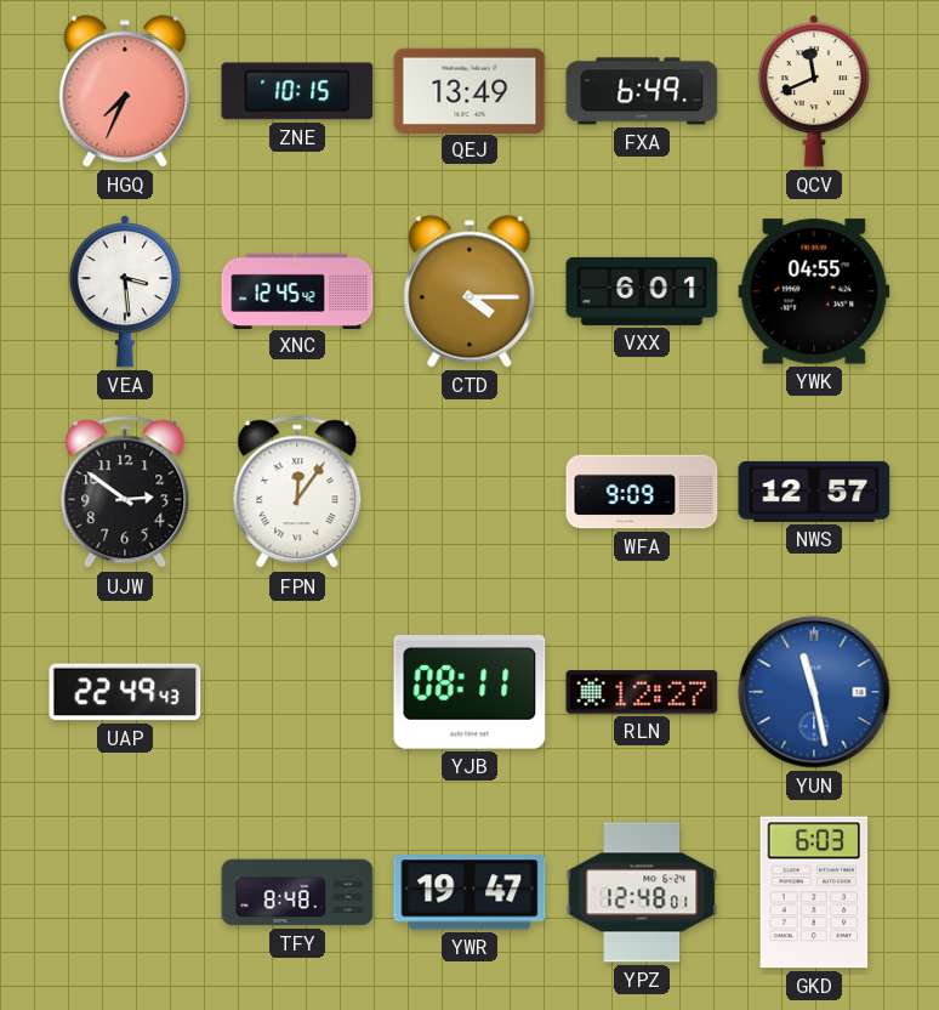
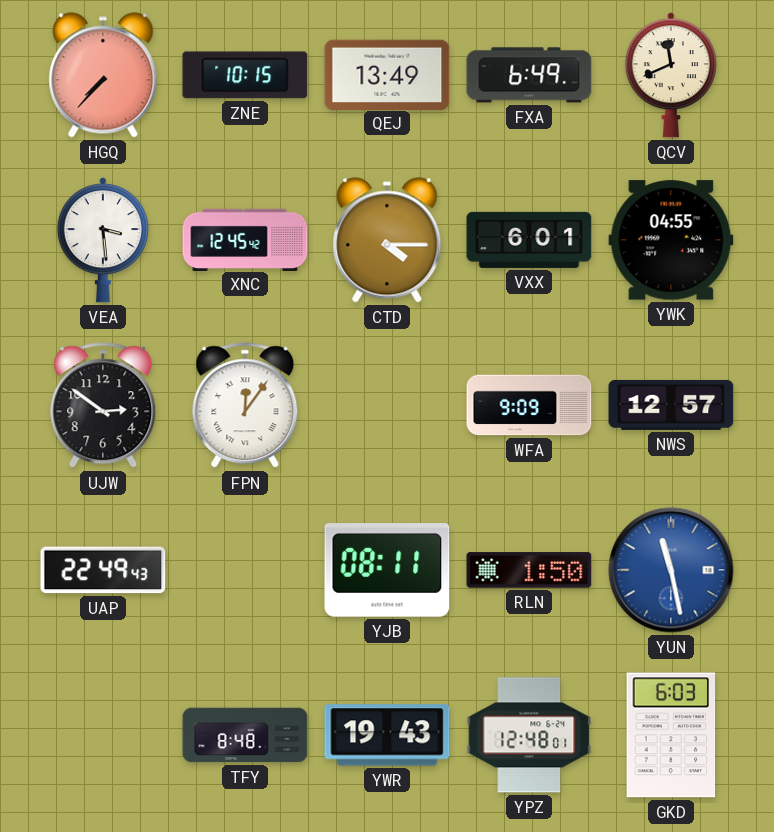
HGQ: 7:34 -> 7:37
RLN: 12:27 -> 1:50
YWR: 19:47 -> 19:43
